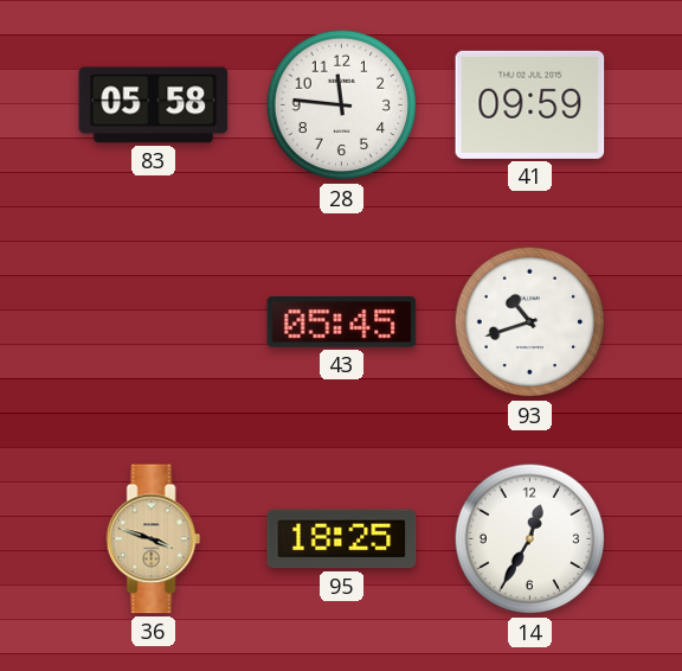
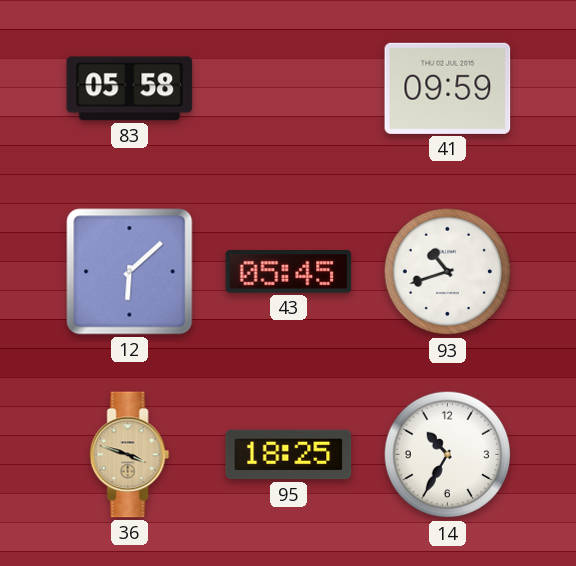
28: 11:46 -> none
12: none -> 6:08
14: 12:35 -> 10:35
